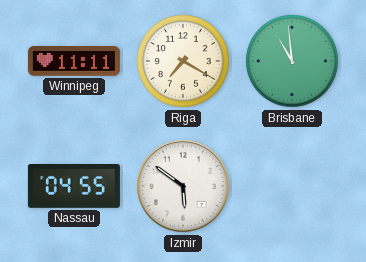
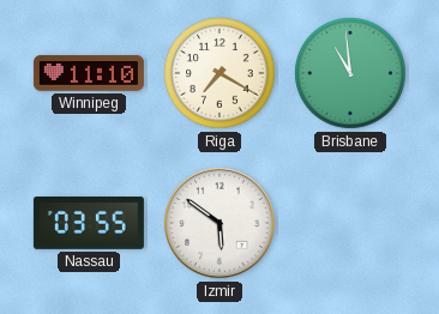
Winnipeg: 11:11 -> 11:10
Nassau: 04:55 -> 03:55
